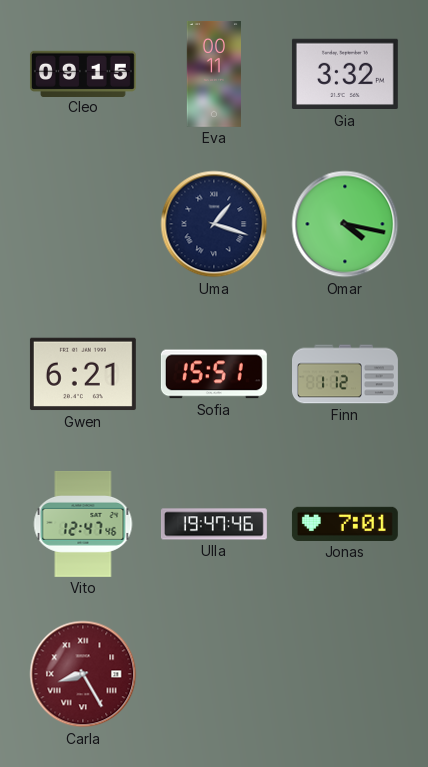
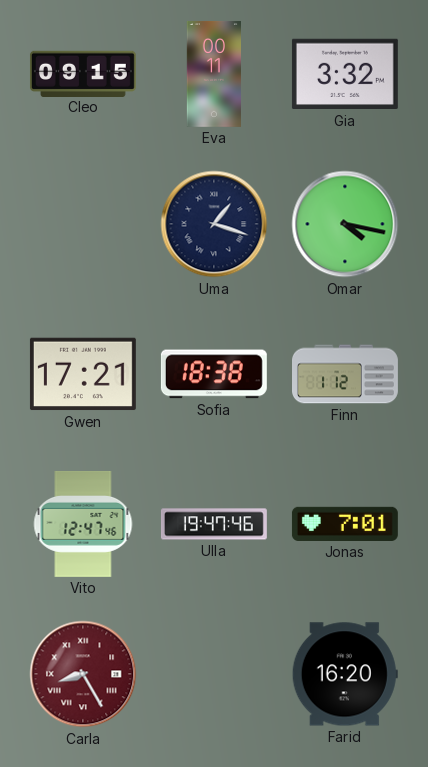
Gwen: 6:21 -> 17:21
Sofia: 15:51 -> 18:38
Farid: none -> 16:20
